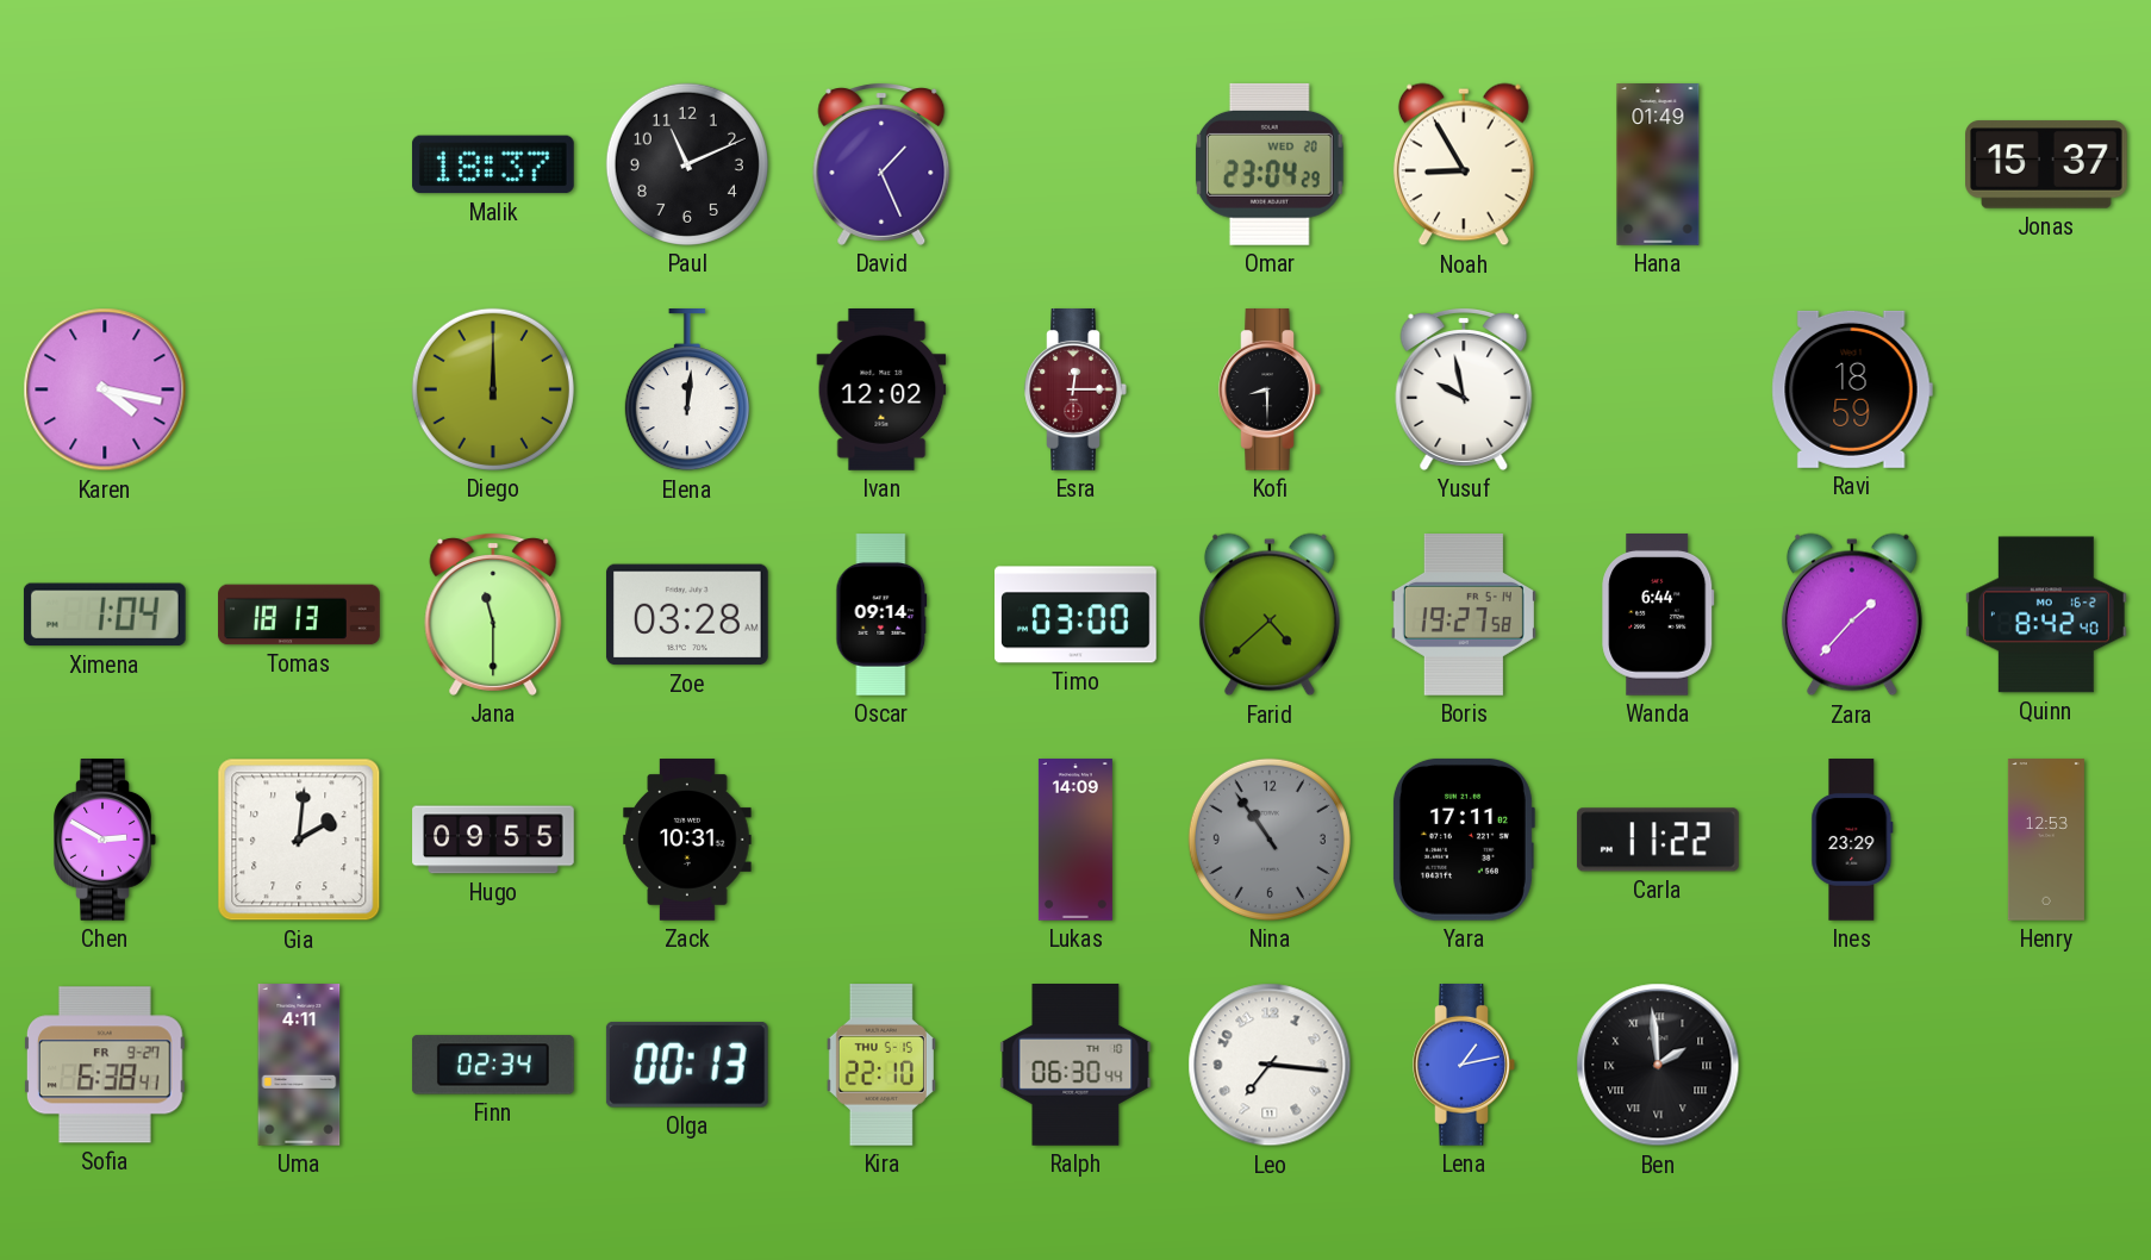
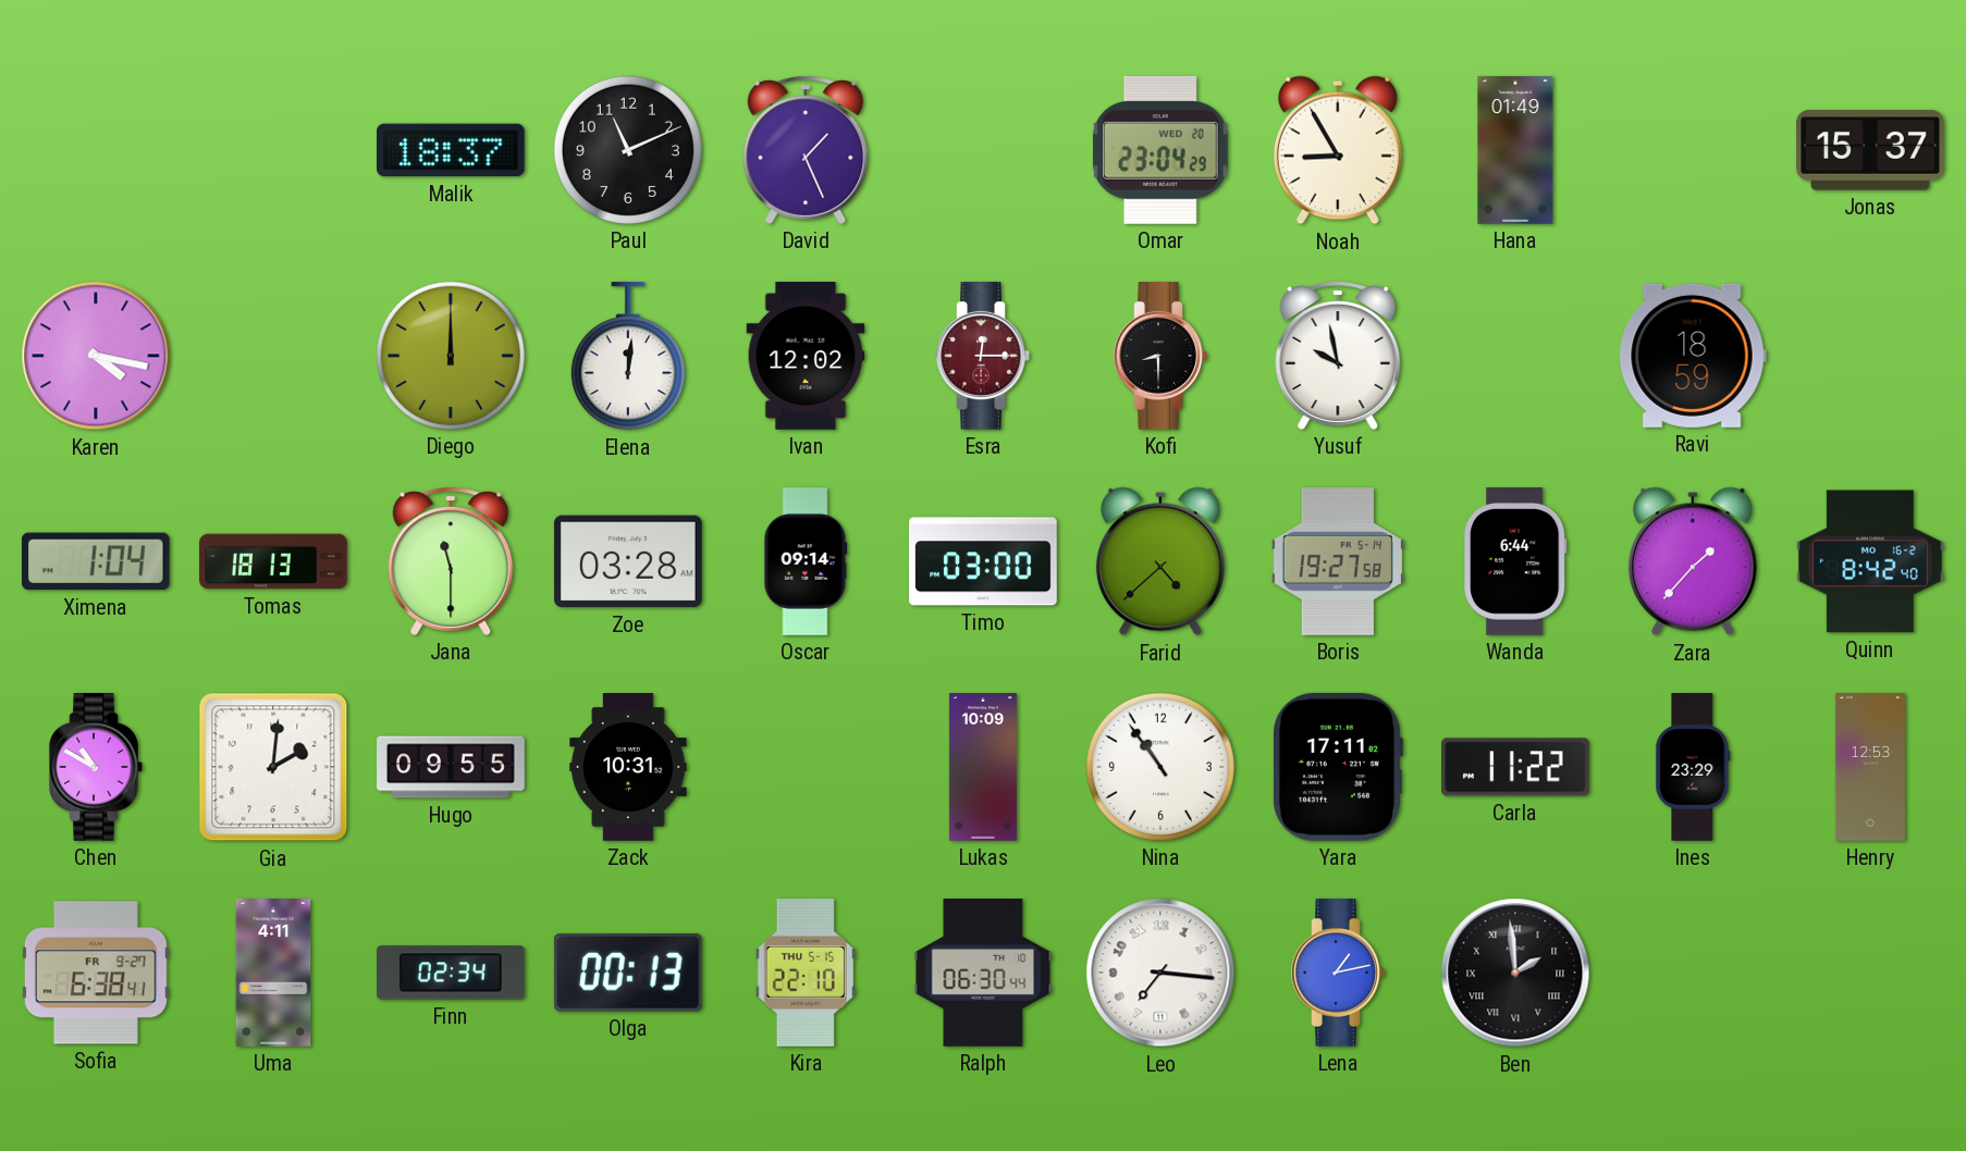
Chen: 2:50 -> 10:50
Lukas: 14:09 -> 10:09
Nina dial: grey -> white
